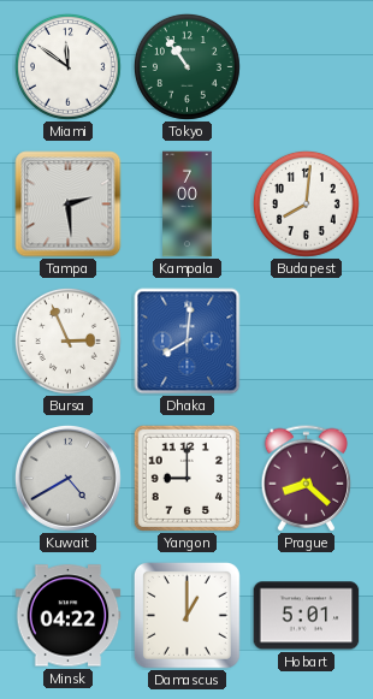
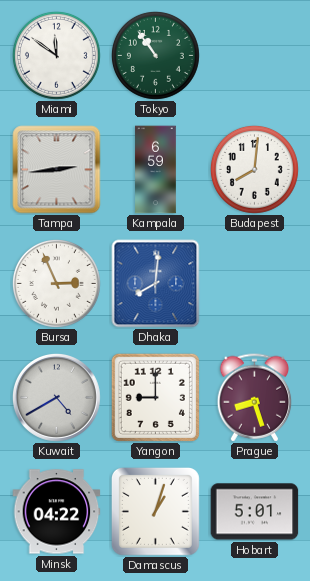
Tampa: 2:29 -> 2:44
Kampala: 7:00 -> 6:59
Prague: 8:22 -> 8:27
Damascus: 1:00 -> 1:03
